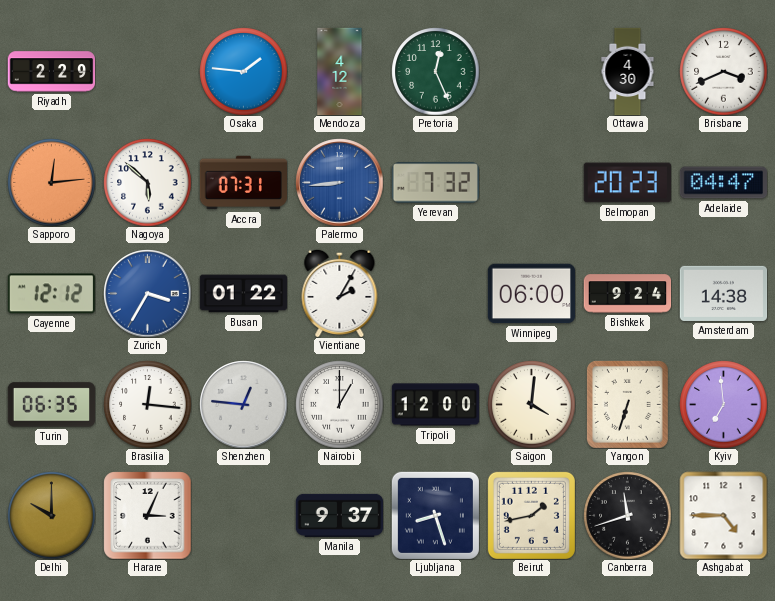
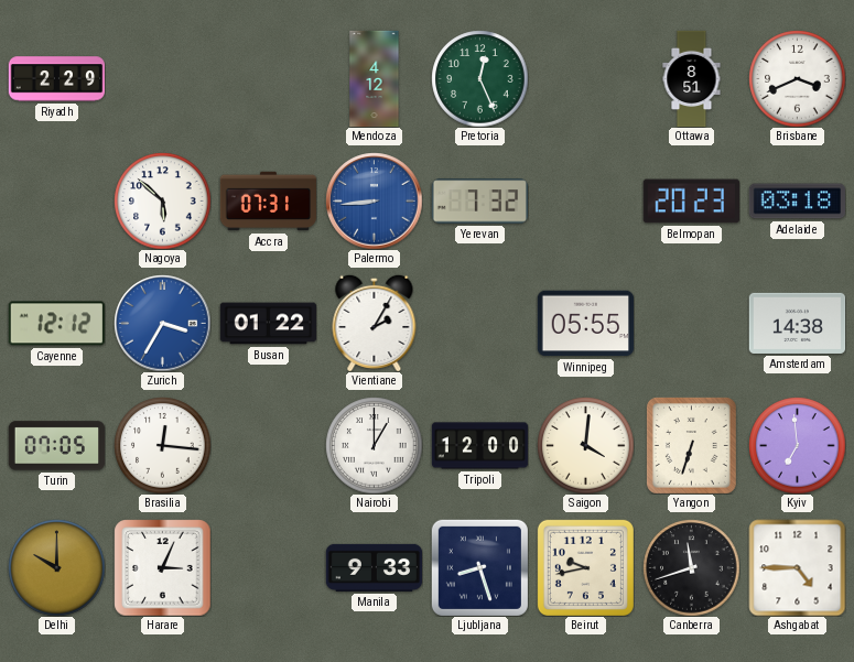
Osaka: 1:46 -> none
Ottawa: 4:30 -> 8:51
Sapporo: 12:14 -> none
Adelaide: 04:47 -> 03:18
Winnipeg: 06:00 -> 05:55
Bishkek: 9:24 -> none
Turin: 06:35 -> 07:05
Shenzhen: 12:46 -> none
Manila: 9:37 -> 9:33
Beirut: 1:43 -> 9:43
